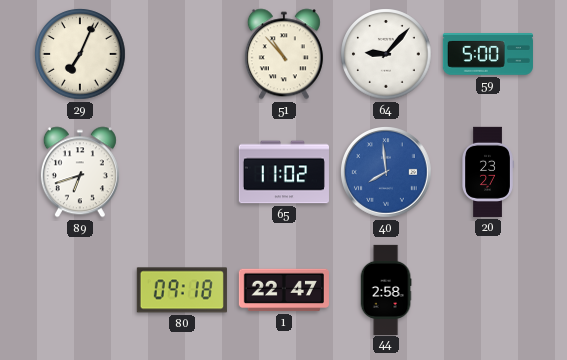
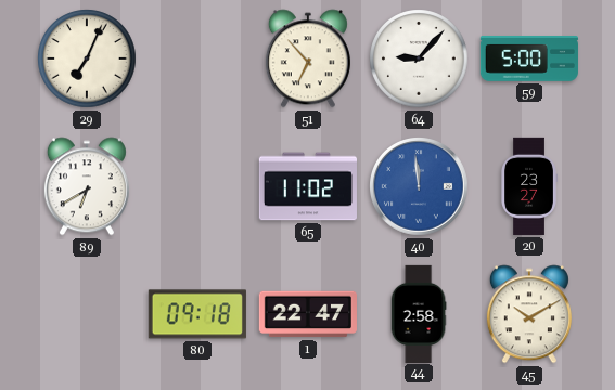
51: 10:53 -> 6:53
89: 6:42 -> 6:40
40: 7:59 -> 11:59
45: none -> 10:10
